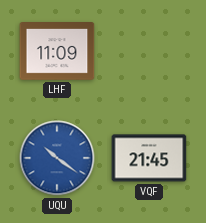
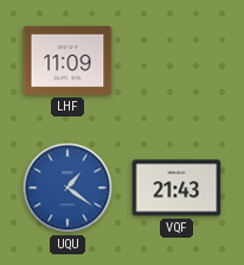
UQU: 10:21 -> 1:21
VQF: 21:45 -> 21:43
